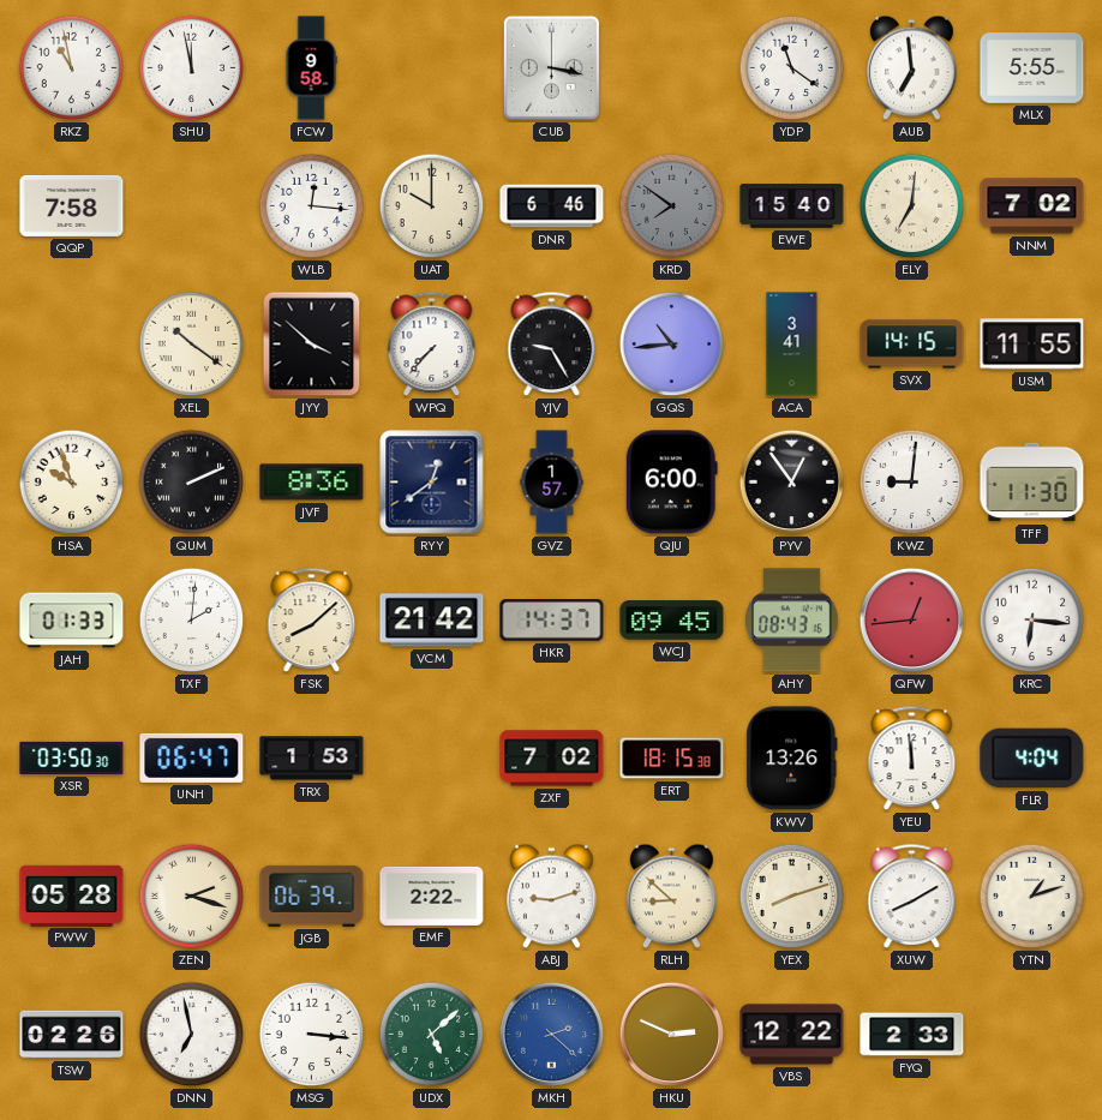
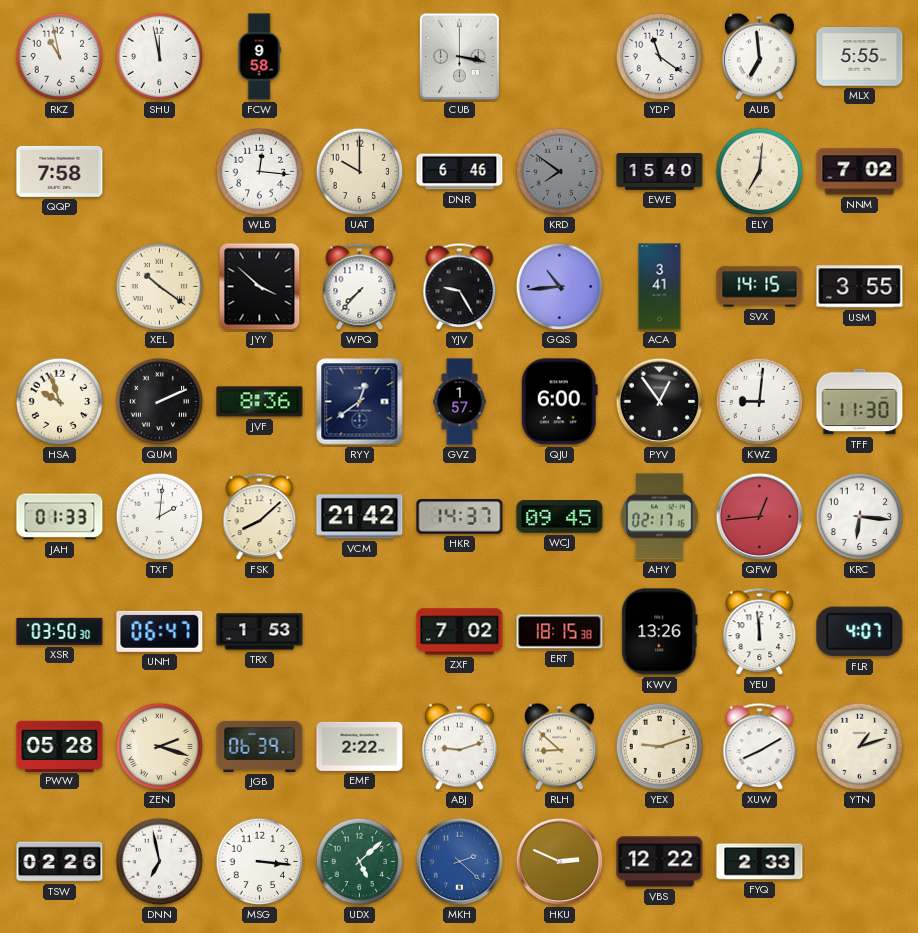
USM: 11:55 -> 3:55
AHY: 08:43 -> 02:17
FLR: 4:04 -> 4:07
YEX: 8:12 -> 9:12
